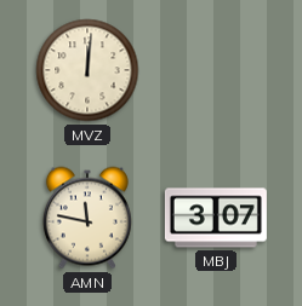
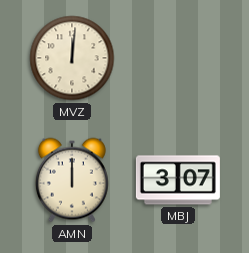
AMN: 11:47 -> 12:00
